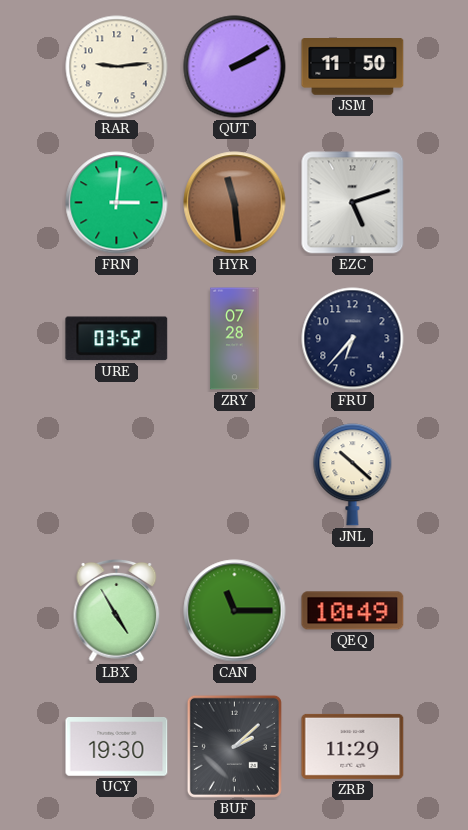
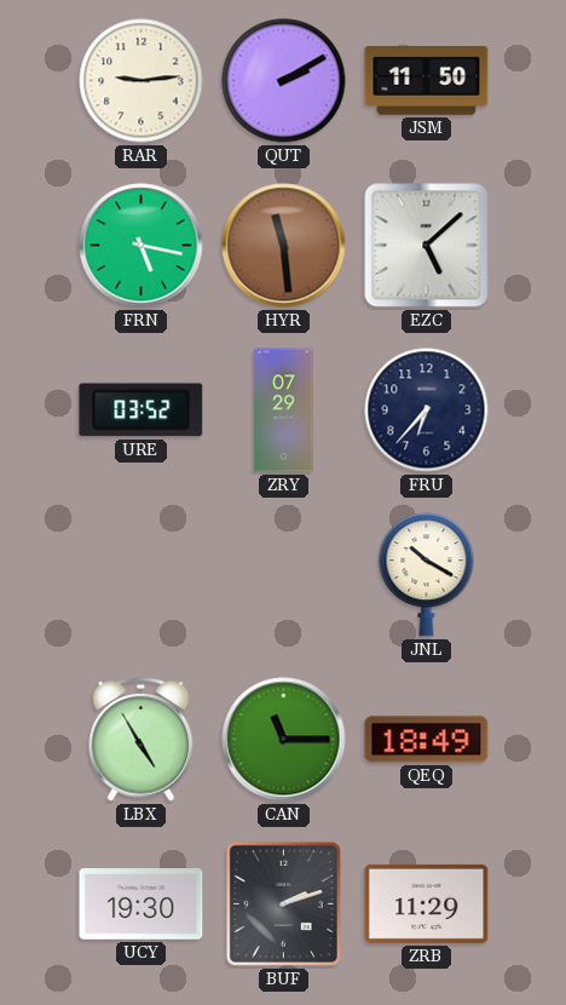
FRN: 3:01 -> 5:17
EZC: 5:12 -> 5:08
ZRY: 07:28 -> 07:29
JNL: 10:22 -> 10:20
QEQ: 10:49 -> 18:49
BUF: 2:08 -> 2:12
